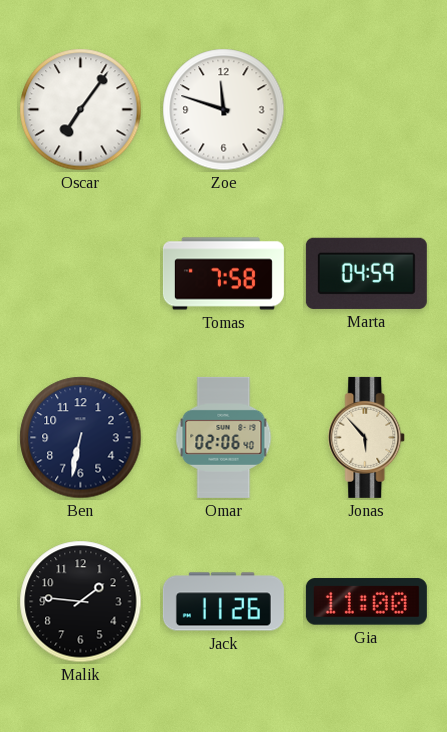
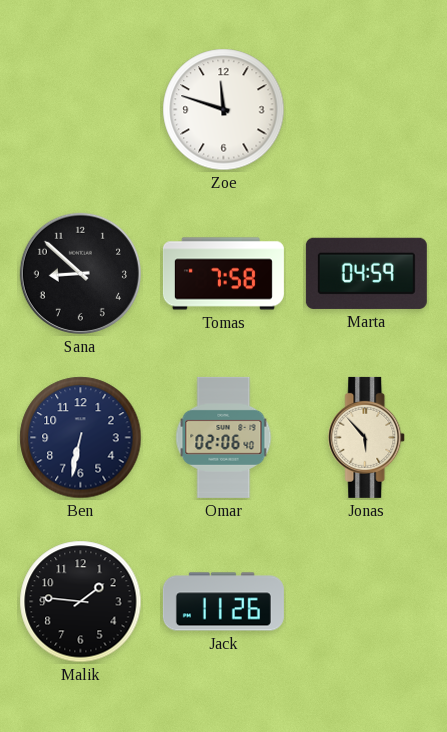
Oscar: 7:06 -> none
Sana: none -> 8:52
Gia: 11:00 -> none
